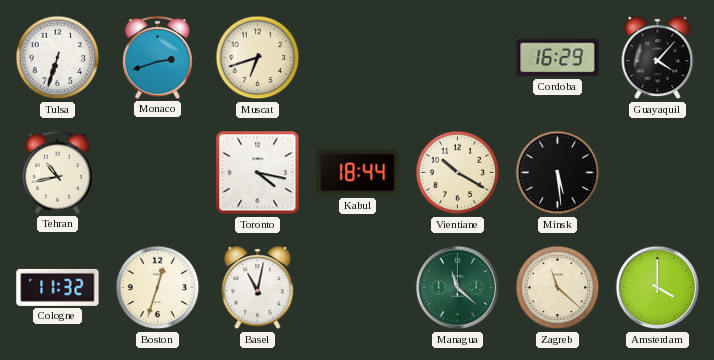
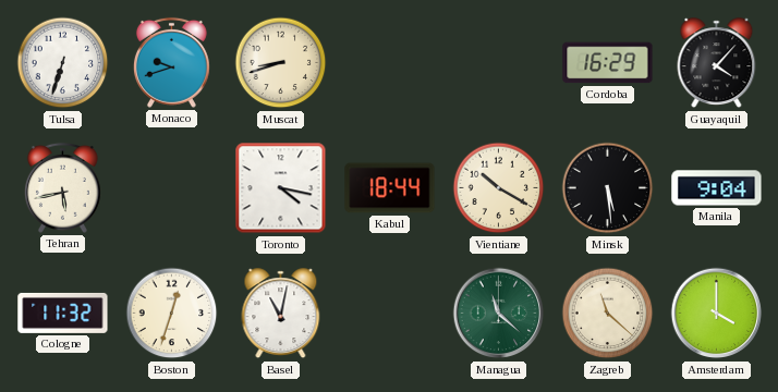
Monaco: 2:42 -> 9:42
Muscat: 6:42 -> 8:42
Tehran: 10:43 -> 5:43
Manila: none -> 9:04
